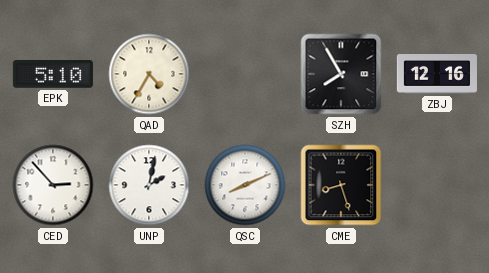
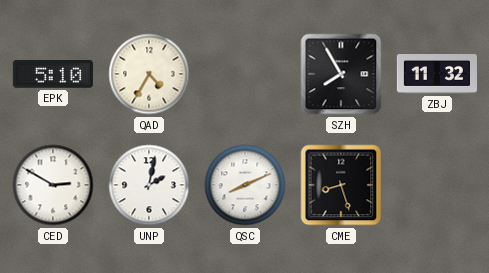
ZBJ: 12:16 -> 11:32
CED: 2:53 -> 2:50
